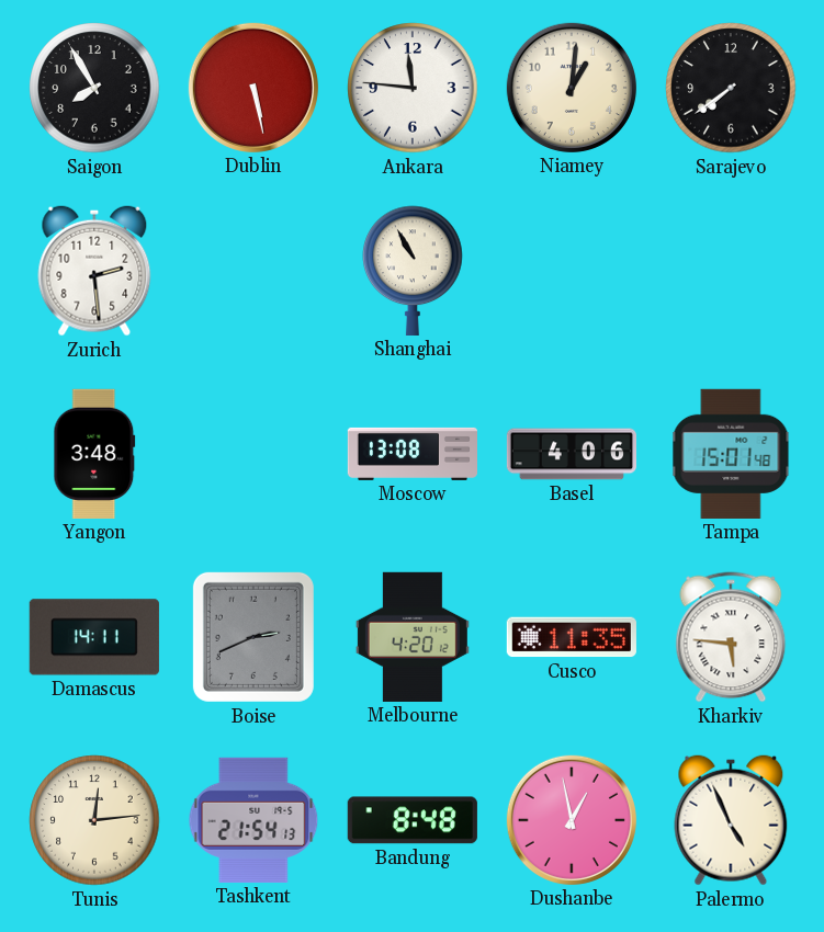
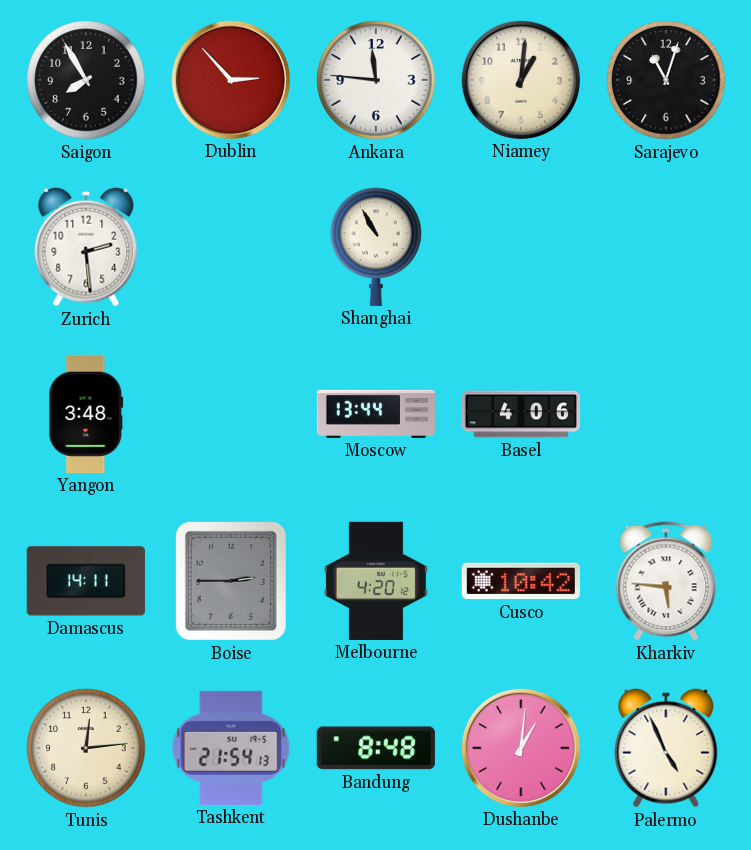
Dublin: 5:28 -> 2:53
Sarajevo: 7:39 -> 11:03
Moscow: 13:08 -> 13:44
Tampa: 15:01 -> none
Boise: 2:41 -> 2:45
Cusco: 11:35 -> 10:42
Dushanbe: 12:58 -> 1:01
